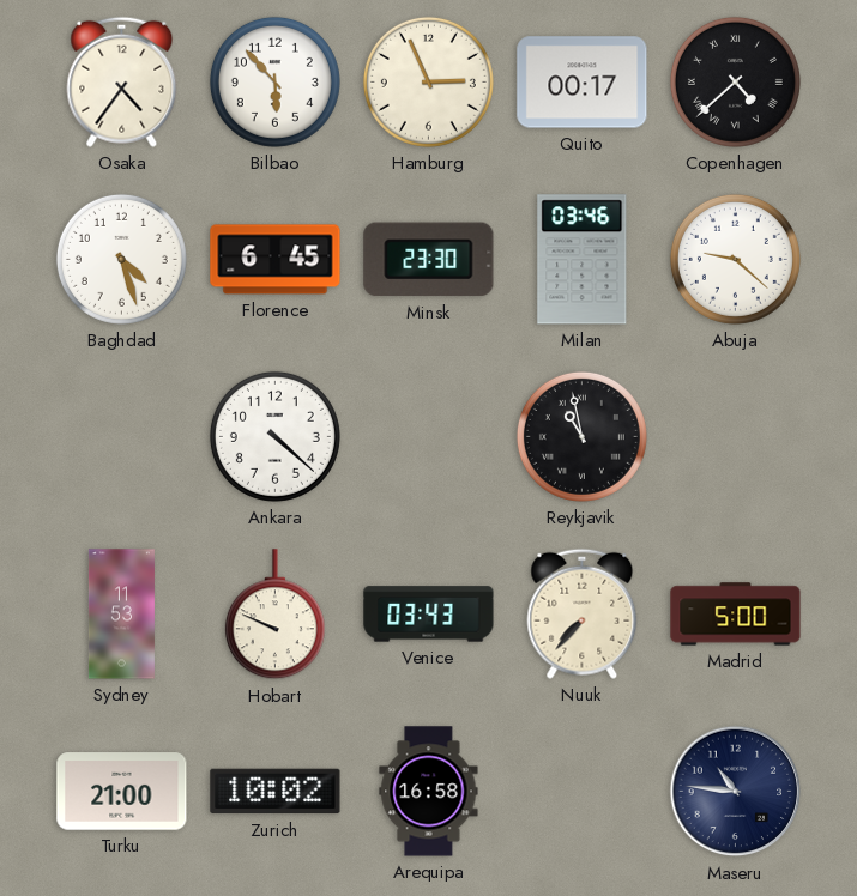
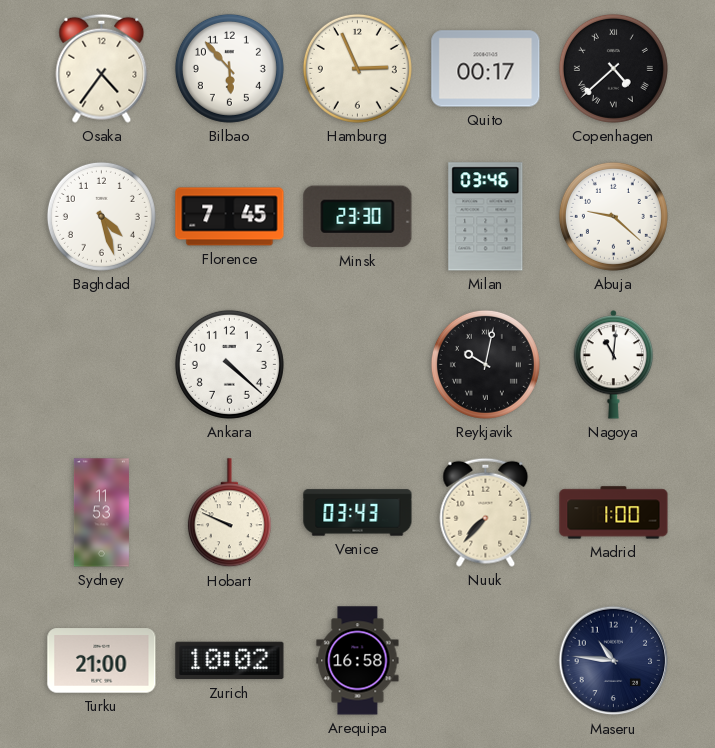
Florence: 6:45 -> 7:45
Reykjavik: 10:58 -> 10:02
Nagoya: none -> 11:01
Madrid: 5:00 -> 1:00
